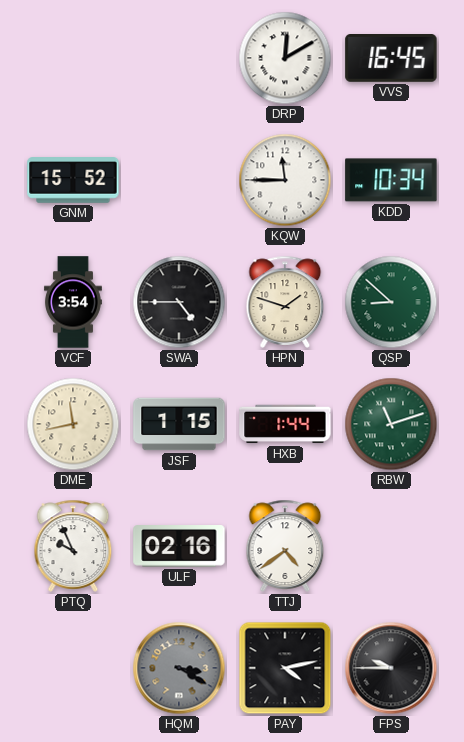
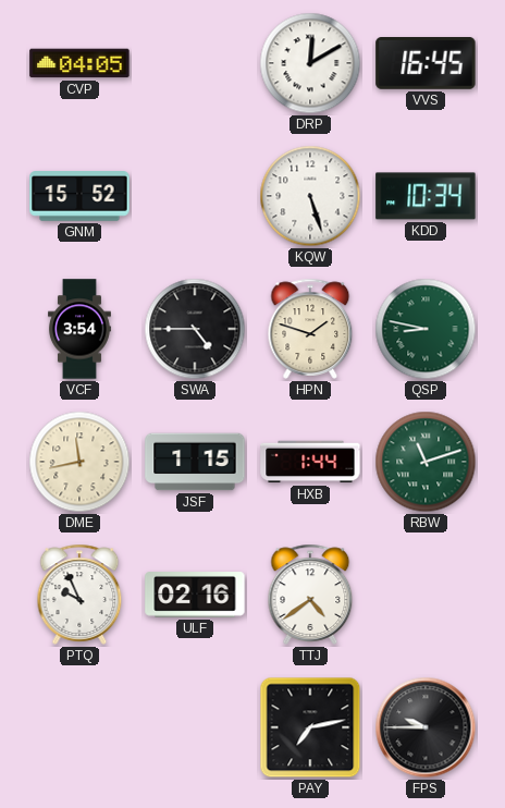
CVP: none -> 04:05
KQW: 11:45 -> 5:27
QSP: 8:52 -> 8:47
HQM: 3:20 -> none
PAY: 4:13 -> 7:13
